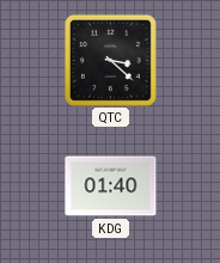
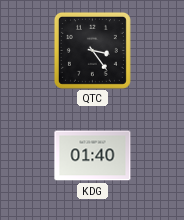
QTC: 3:22 -> 3:24
